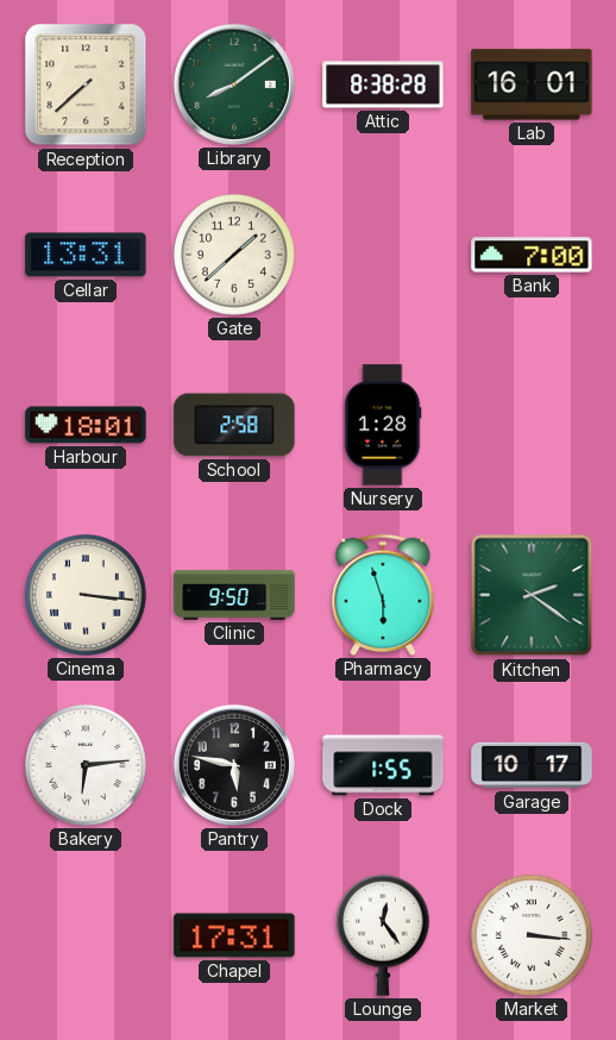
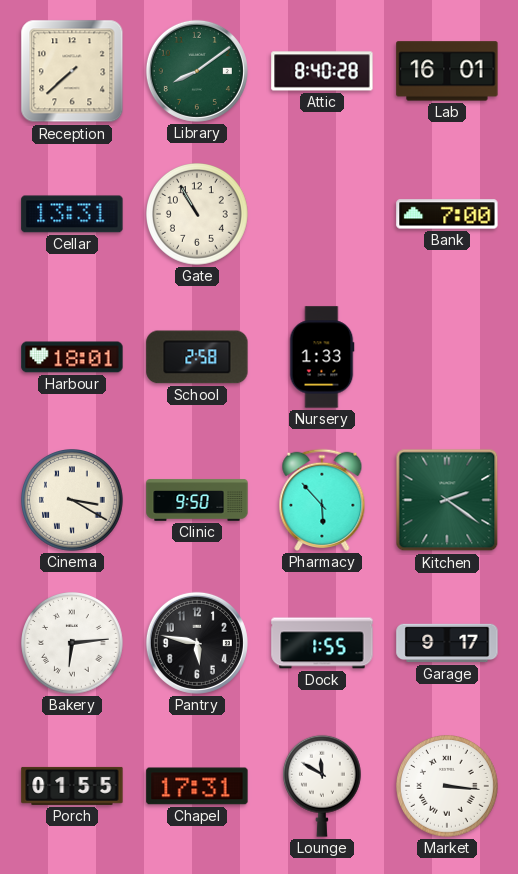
Attic: 8:38 -> 8:40
Gate: 1:38 -> 10:55
Nursery: 1:28 -> 1:33
Cinema: 3:16 -> 3:20
Pharmacy: 5:57 -> 5:53
Garage: 10:17 -> 9:17
Porch: none -> 01:55
Lounge: 12:24 -> 11:50
